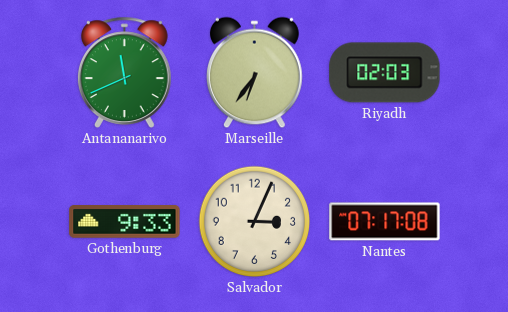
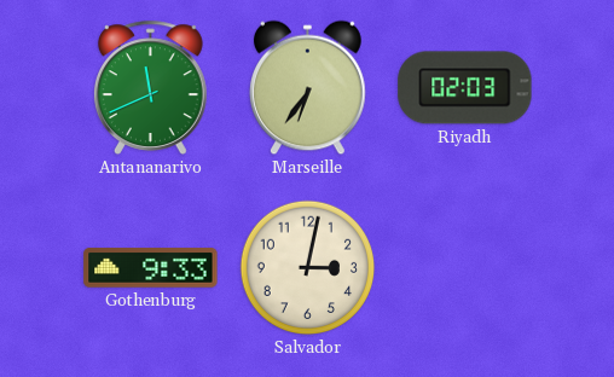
Salvador: 3:04 -> 3:02
Nantes: 07:17 -> none
